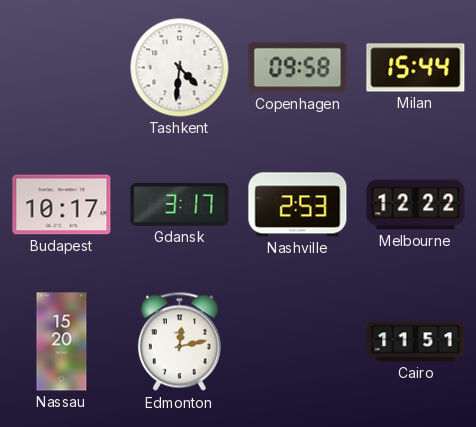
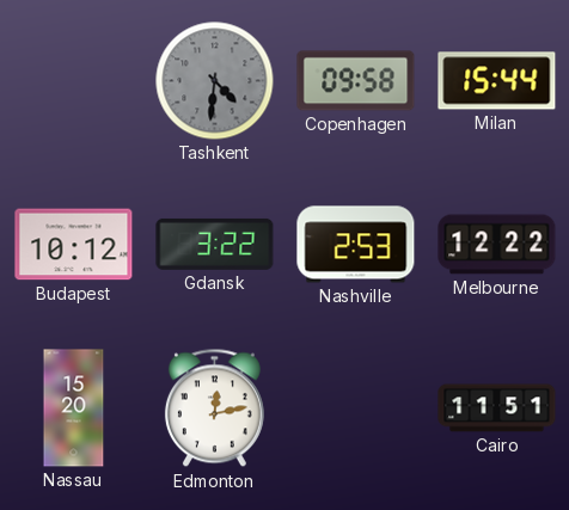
Tashkent dial: white -> grey
Budapest: 10:17 -> 10:12
Gdansk: 3:17 -> 3:22
